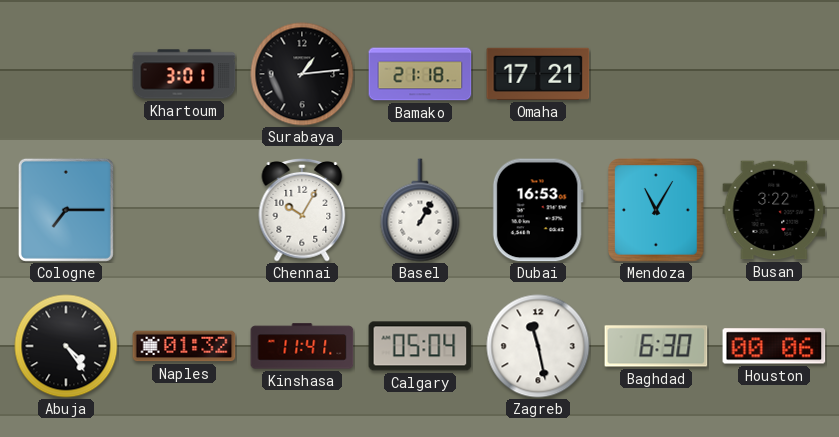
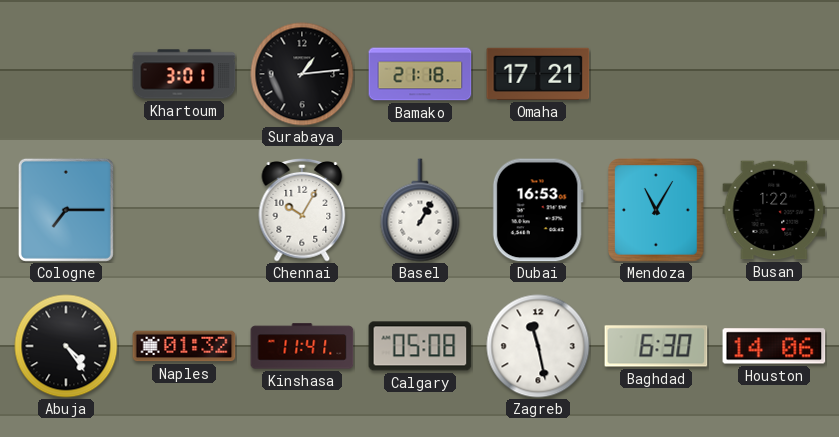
Busan: 3:22 -> 1:22
Calgary: 05:04 -> 05:08
Houston: 00:06 -> 14:06
